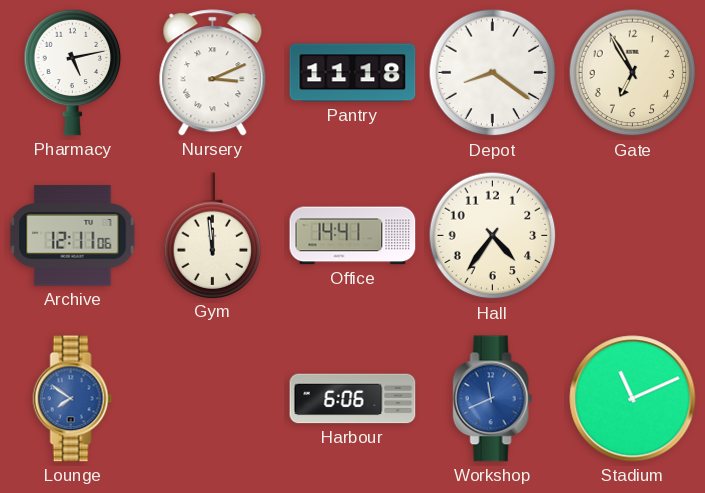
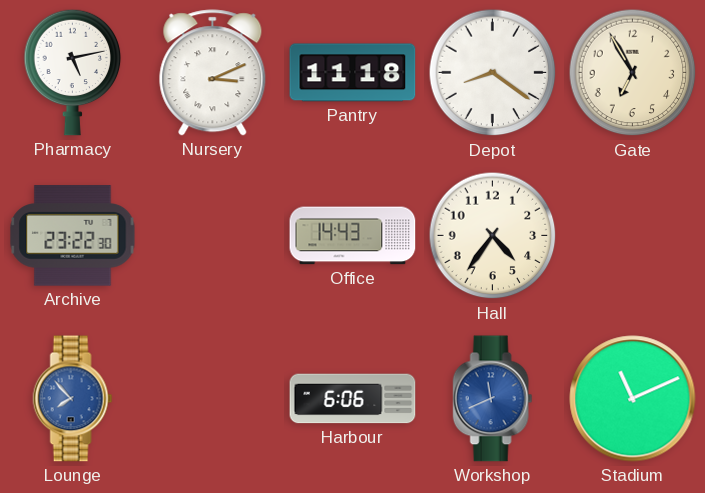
Archive: 12:11 -> 23:22
Gym: 11:59 -> none
Office: 14:41 -> 14:43
Lounge: 7:51 -> 7:53
